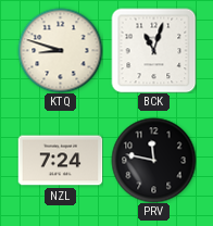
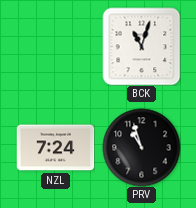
KTQ: 8:48 -> none
PRV: 11:47 -> 10:57
